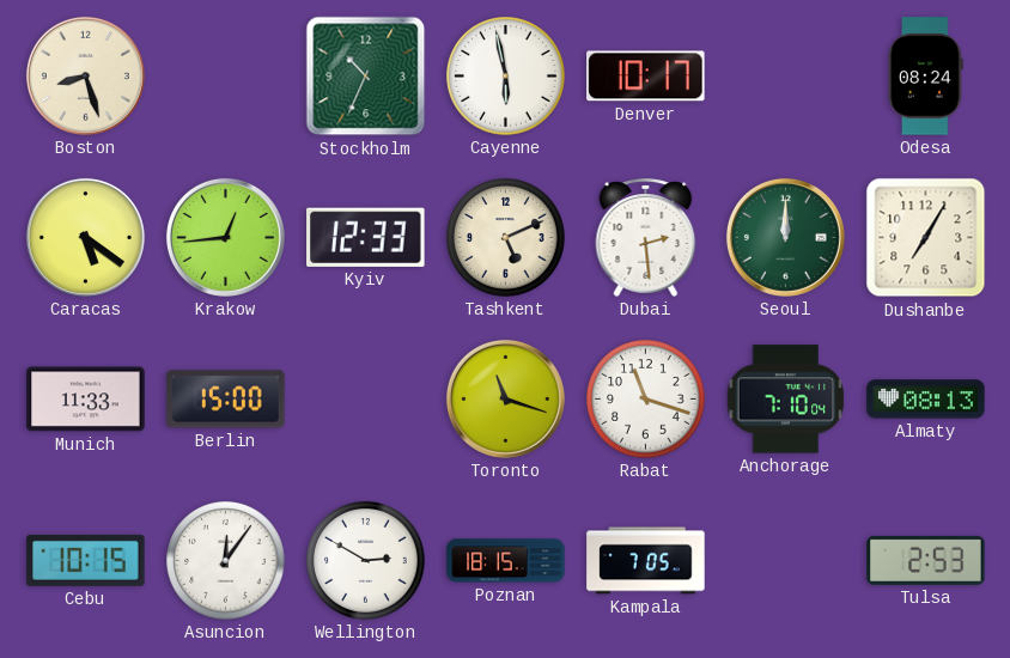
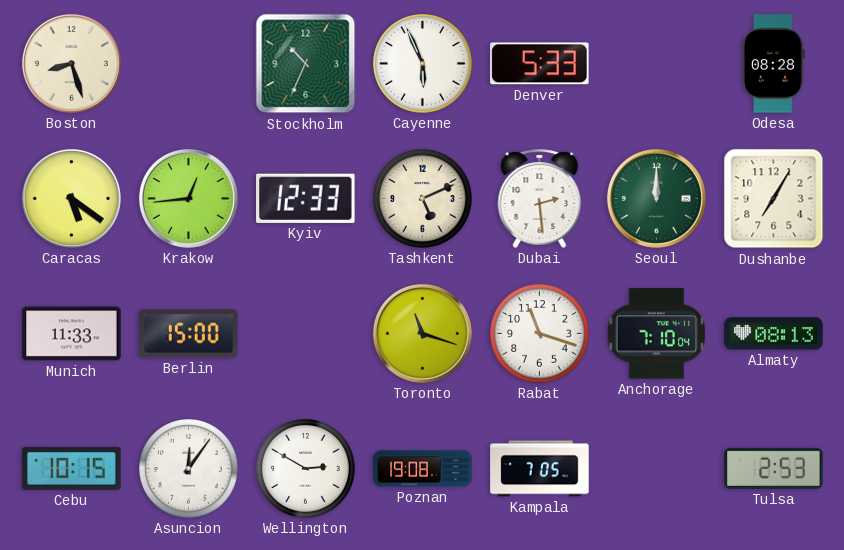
Cayenne: 5:58 -> 5:56
Denver: 10:17 -> 5:33
Odesa: 08:24 -> 08:28
Poznan: 18:15 -> 19:08
